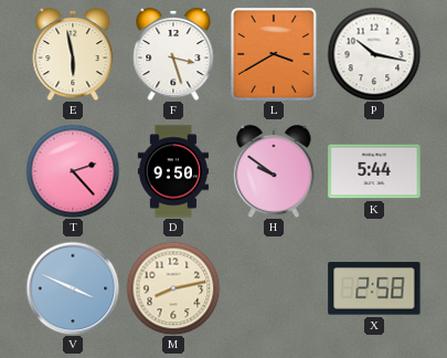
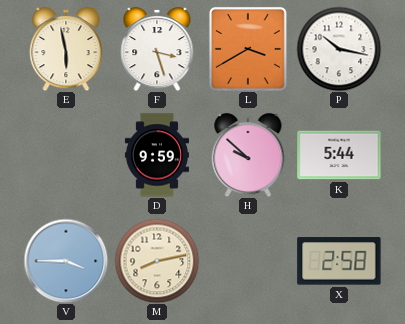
T: 2:23 -> none
D: 9:50 -> 9:59
H: 9:51 -> 9:52
V: 3:49 -> 3:45
